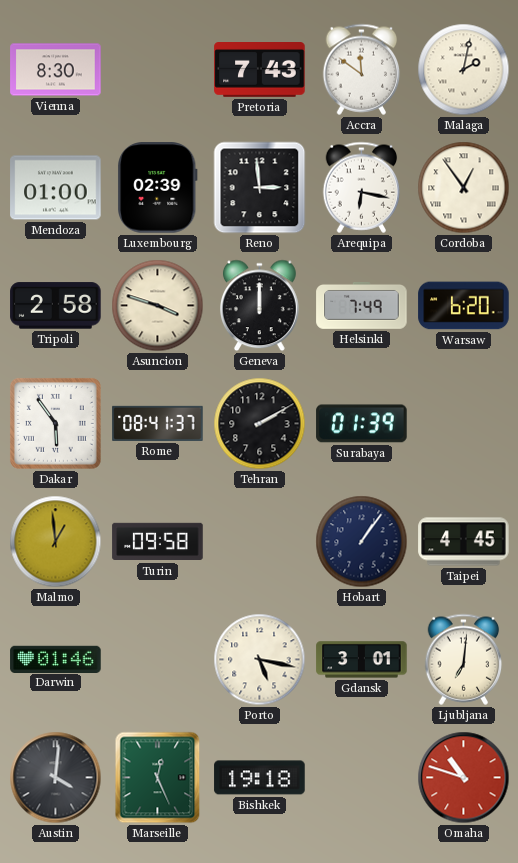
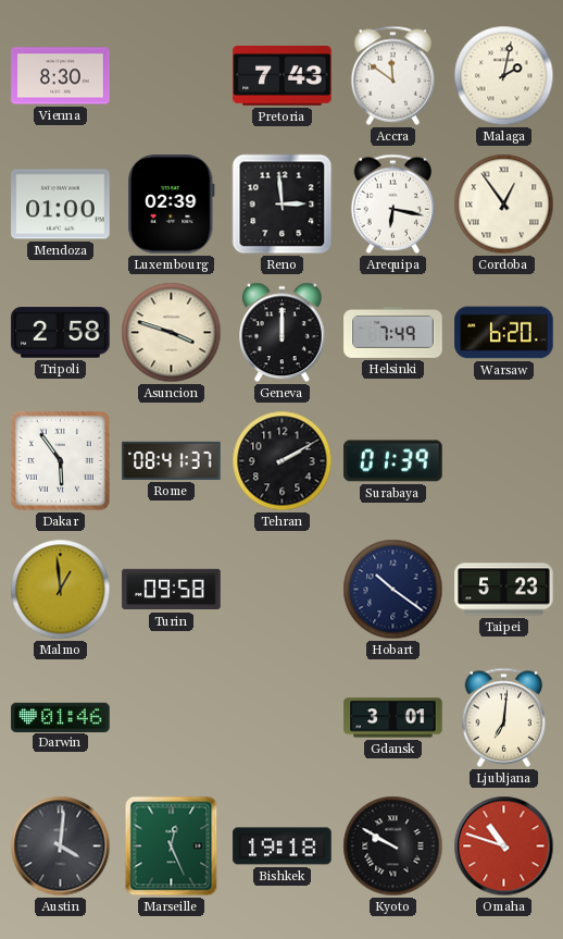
Hobart: 1:06 -> 10:21
Taipei: 4:45 -> 5:23
Porto: 5:17 -> none
Kyoto: none -> 9:50
